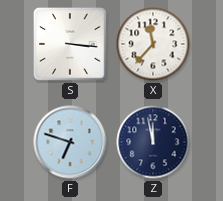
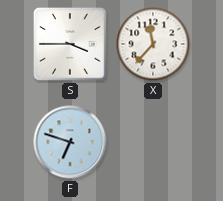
S: 3:16 -> 3:45
Z: 11:58 -> none
